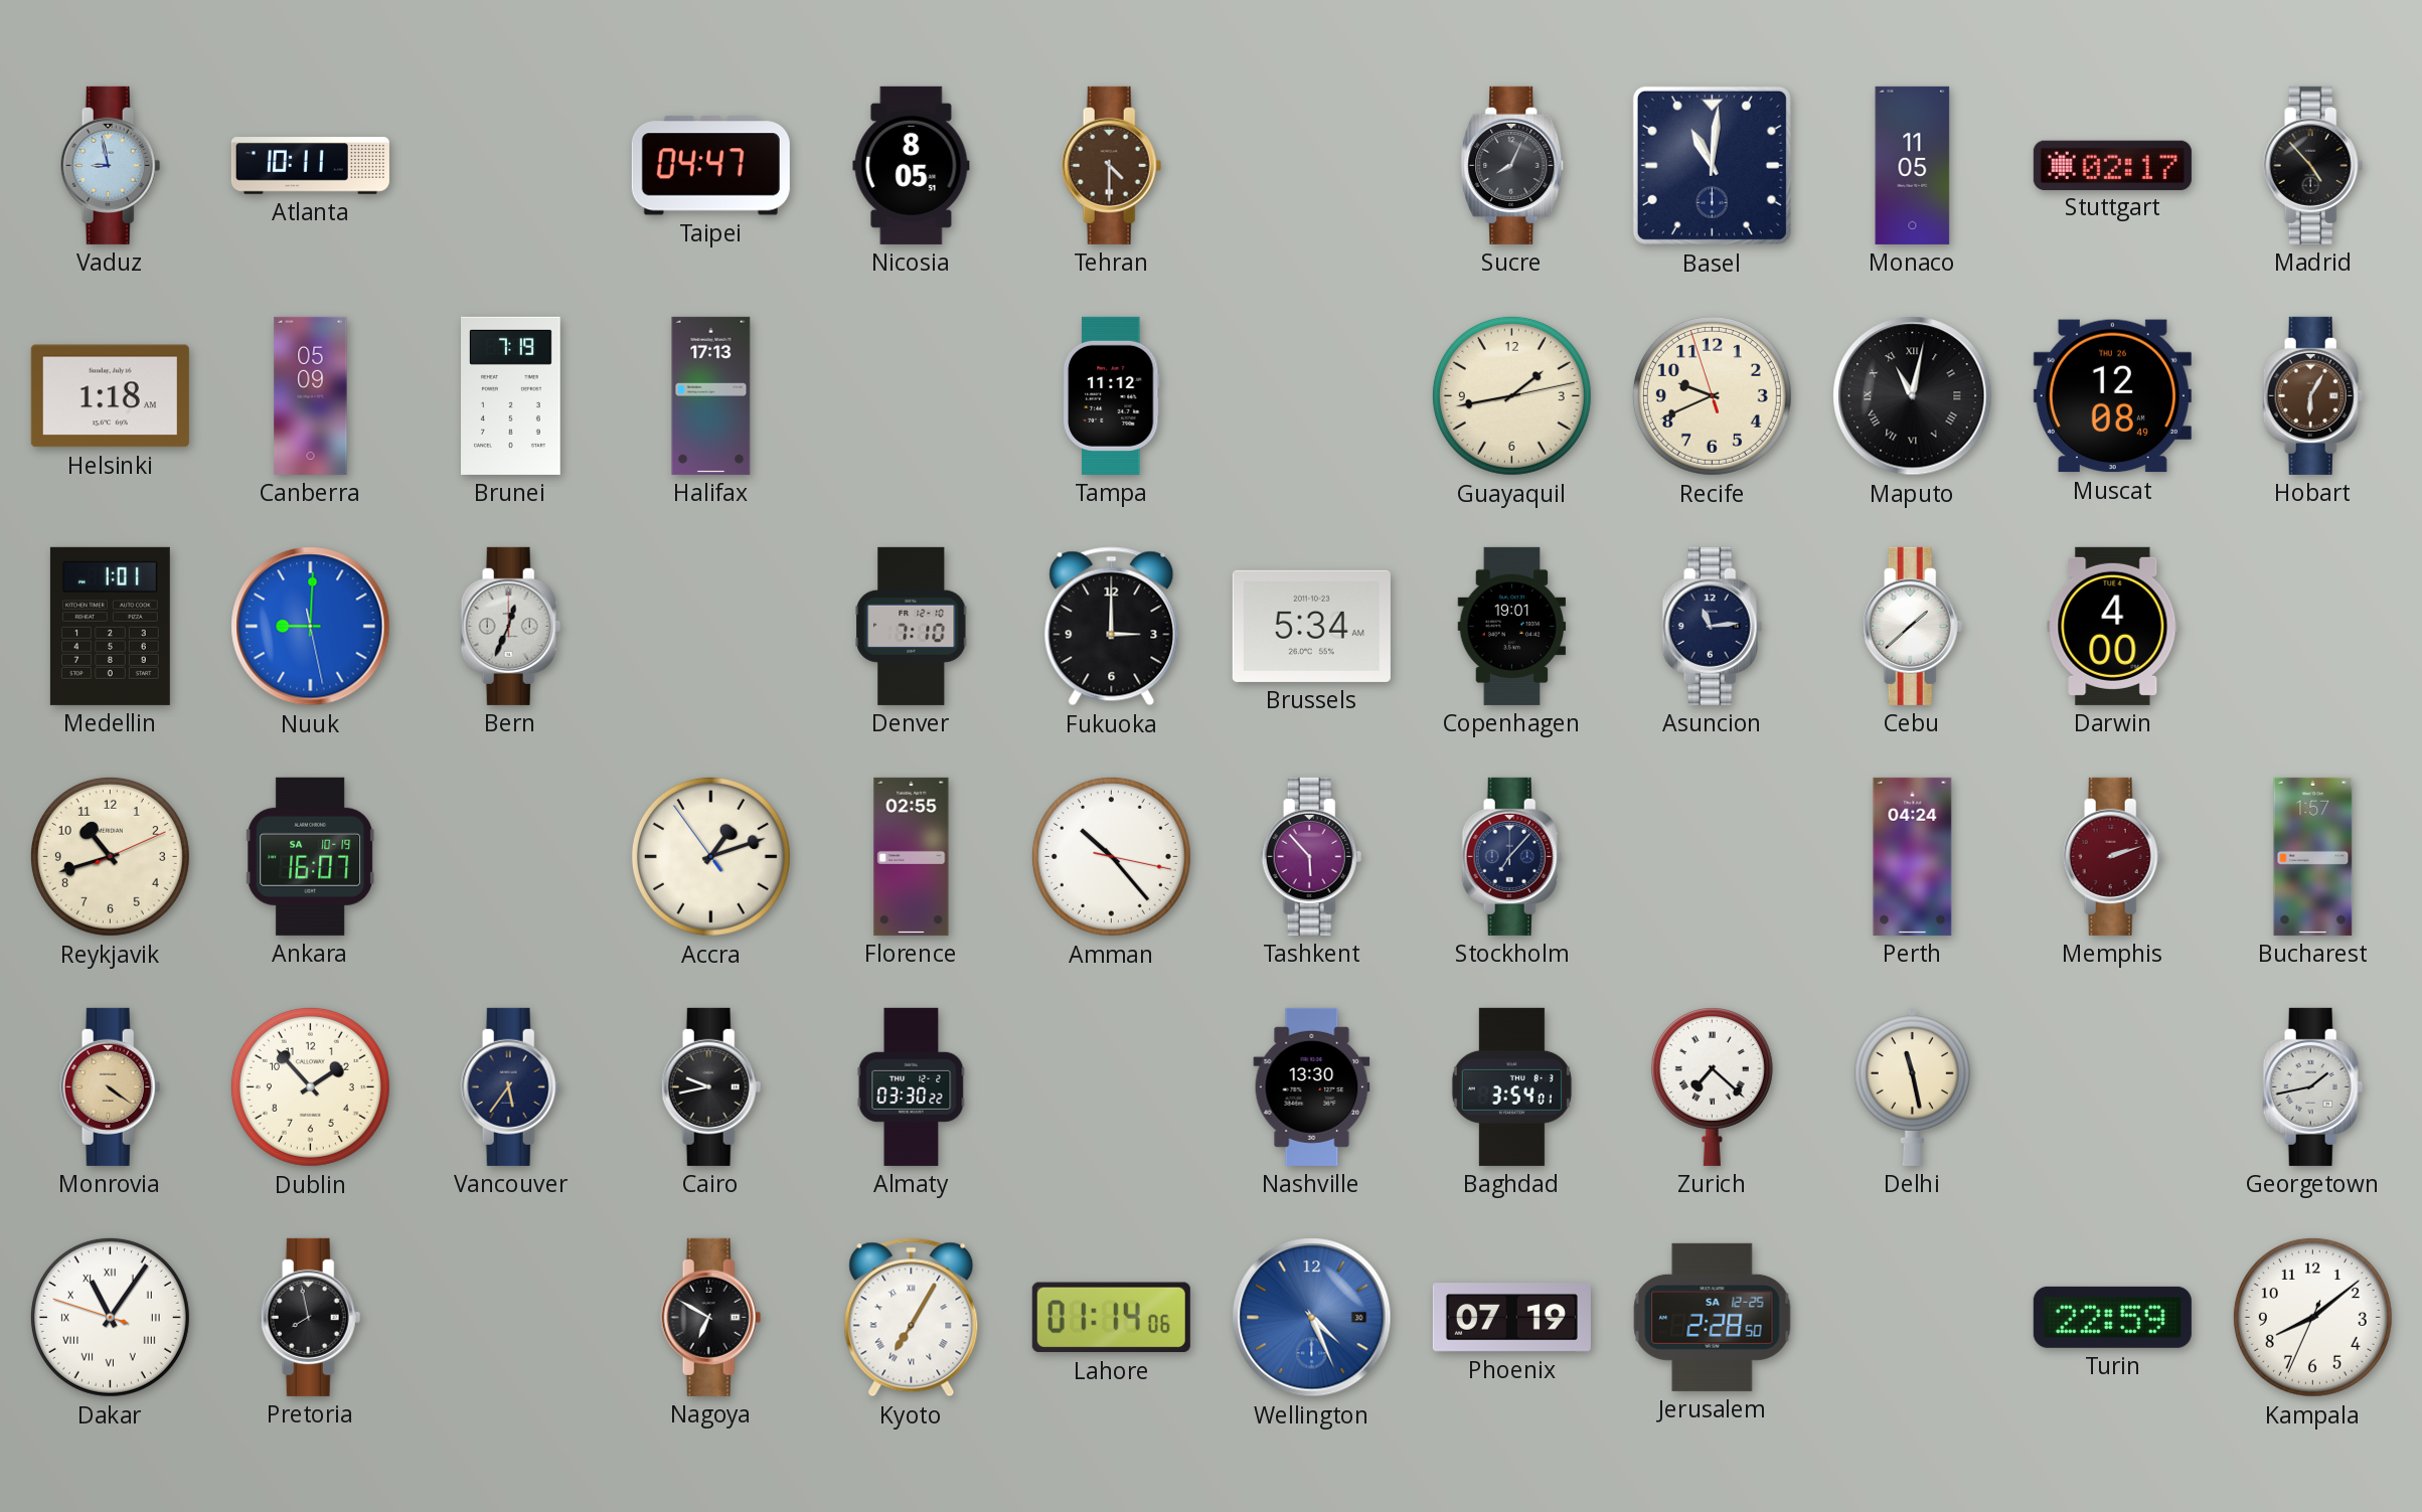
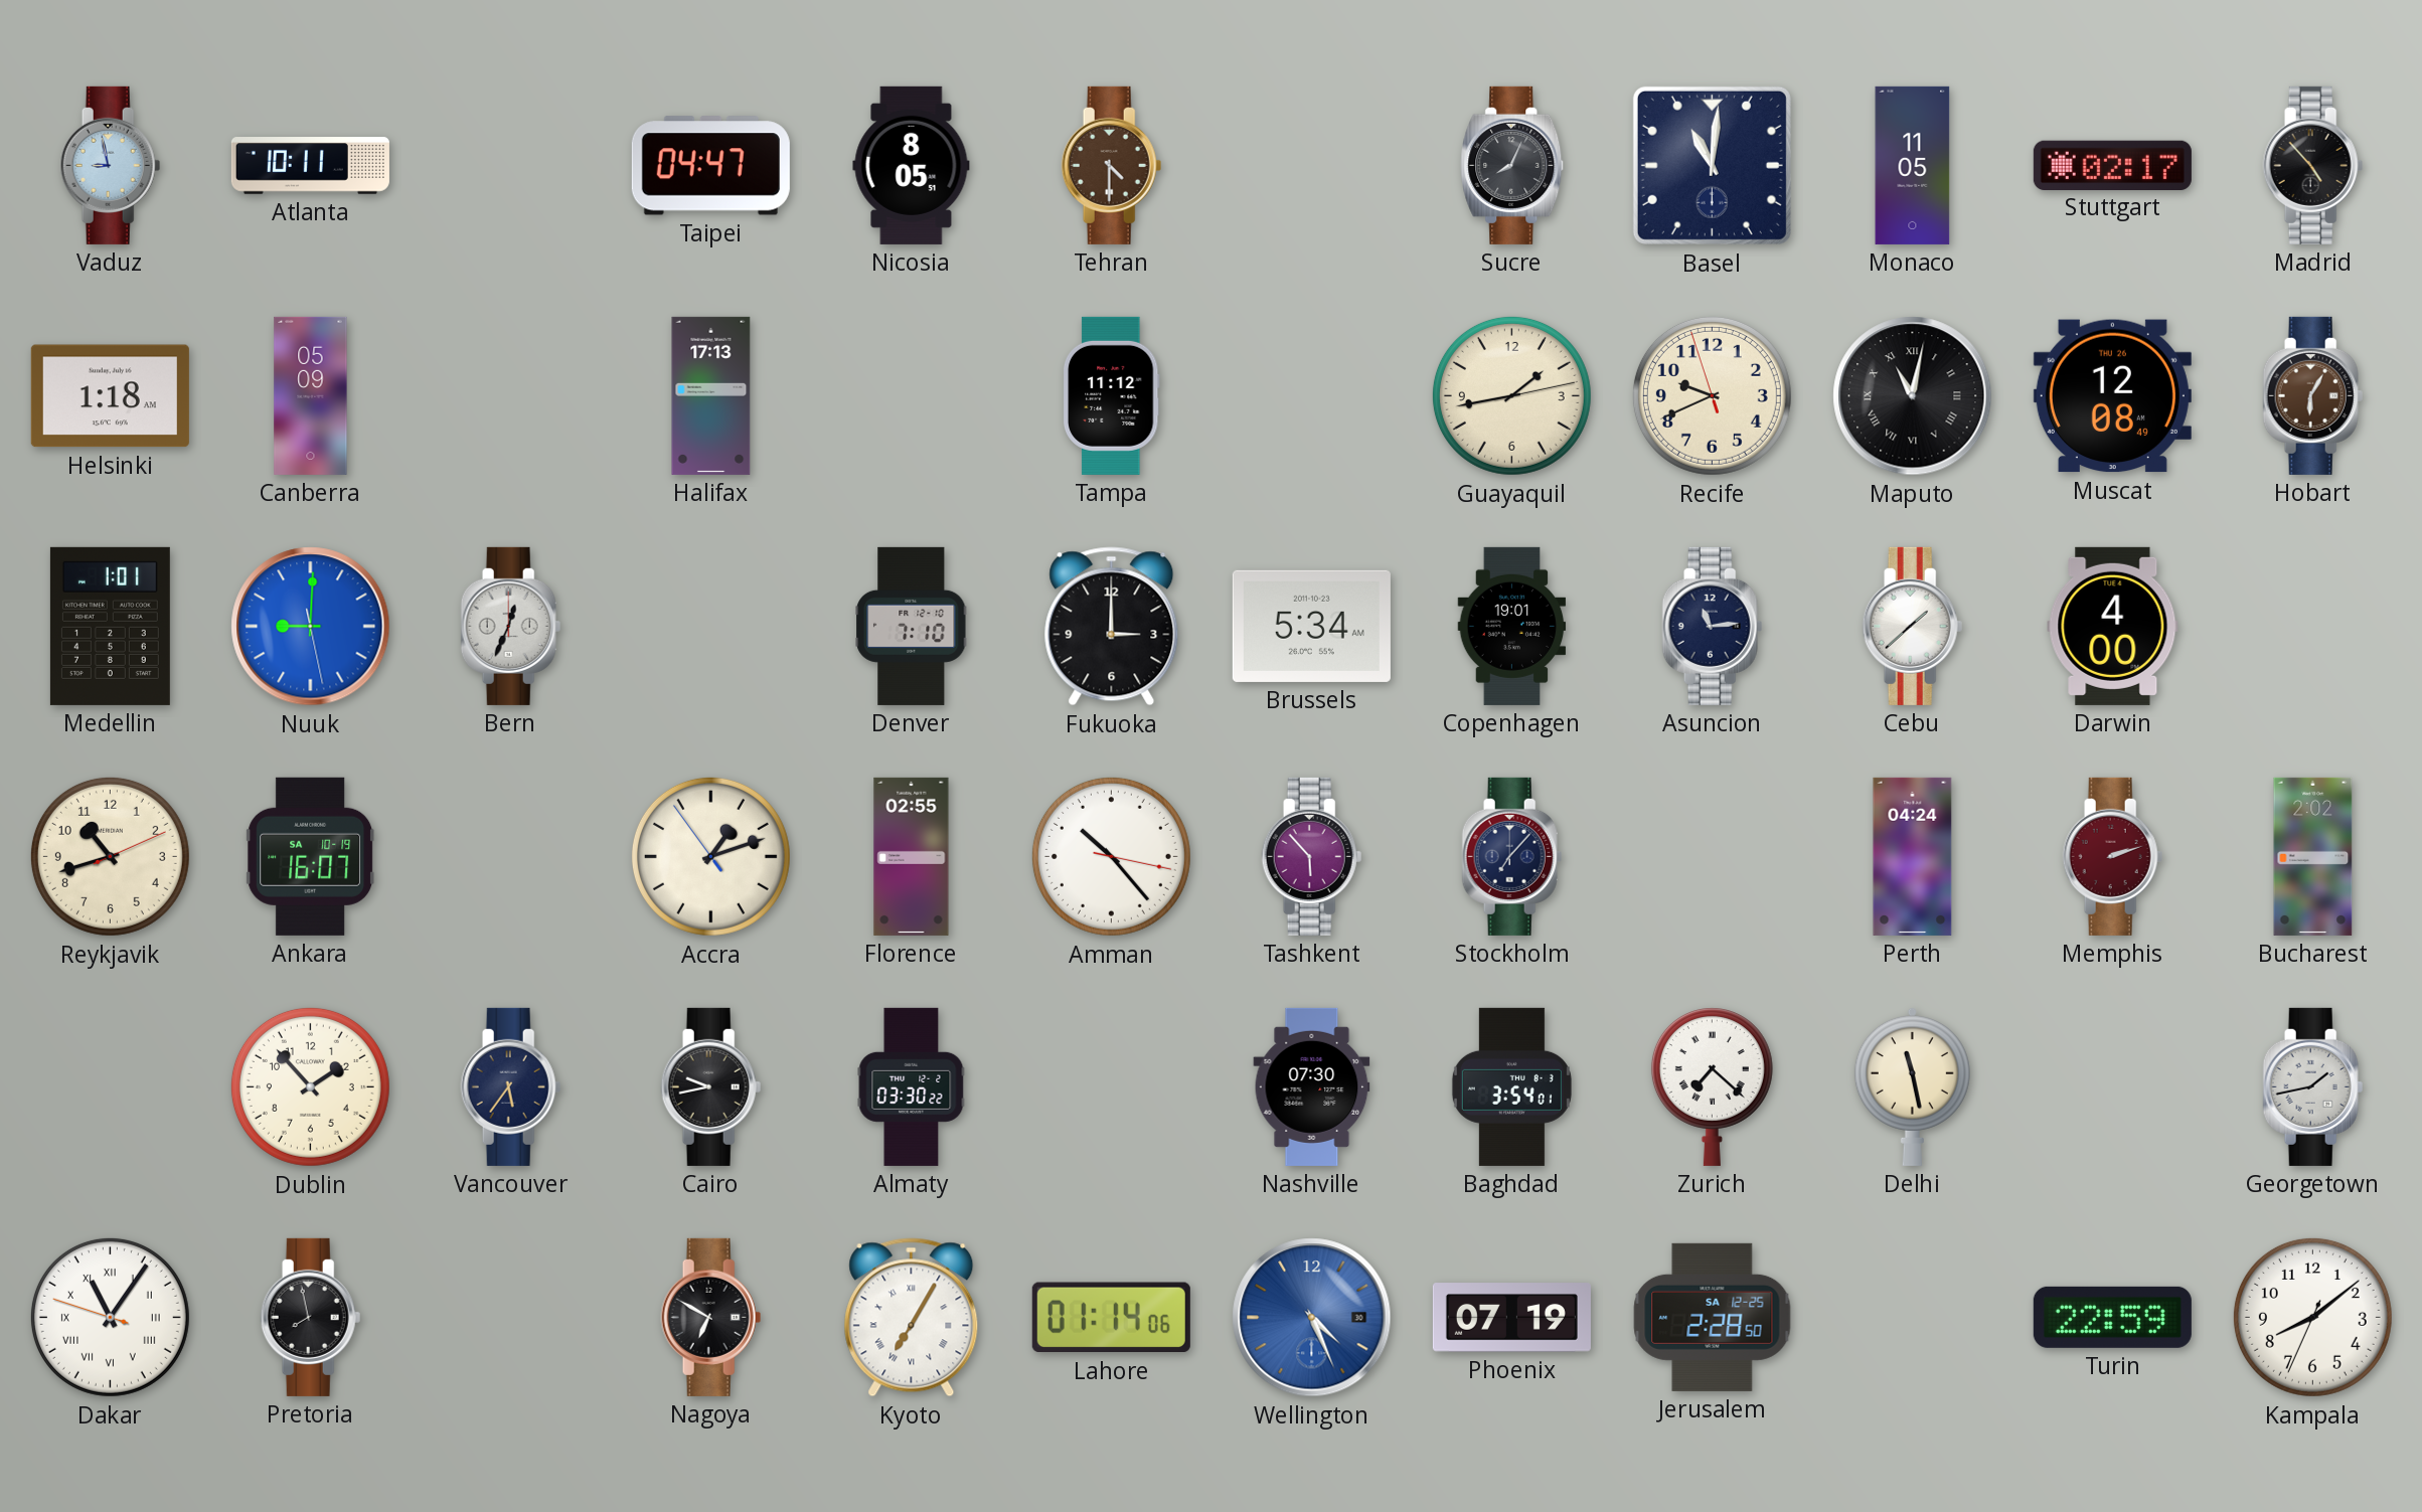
Brunei: 7:19 -> none
Bucharest: 1:57 -> 2:02
Monrovia: 4:21 -> none
Nashville: 13:30 -> 07:30
